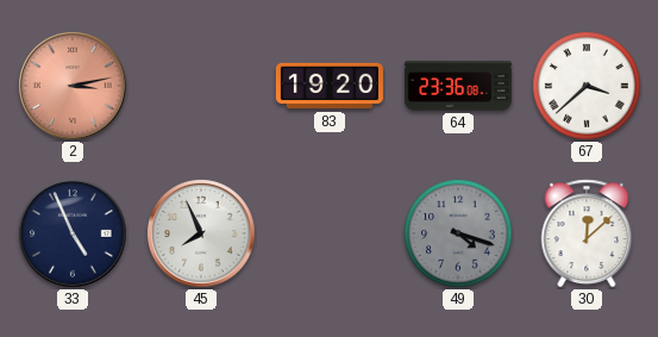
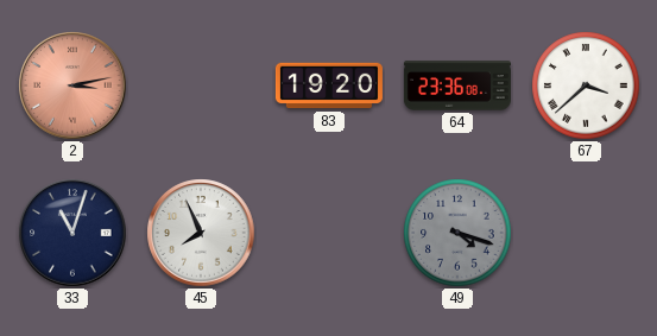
33: 4:56 -> 11:03
30: 12:08 -> none
